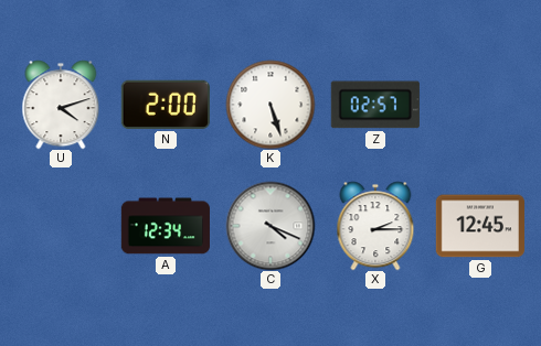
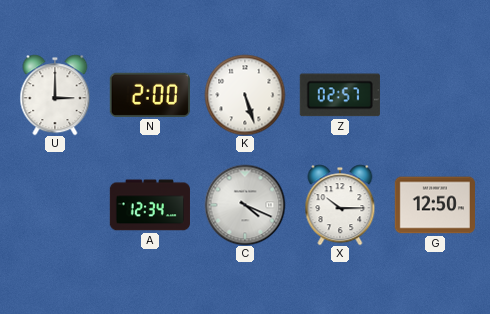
U: 4:12 -> 3:00
X: 2:15 -> 10:15
G: 12:45 -> 12:50
